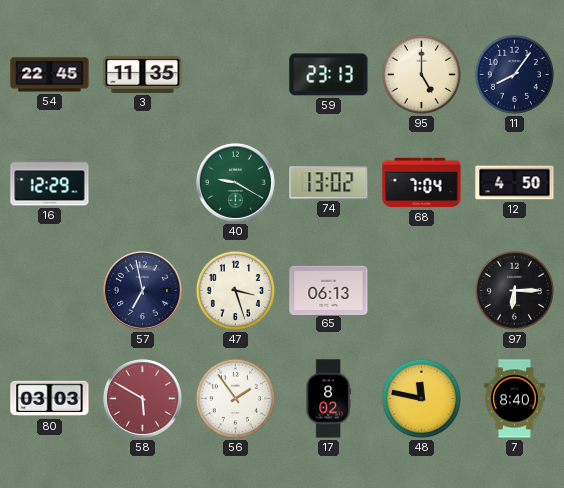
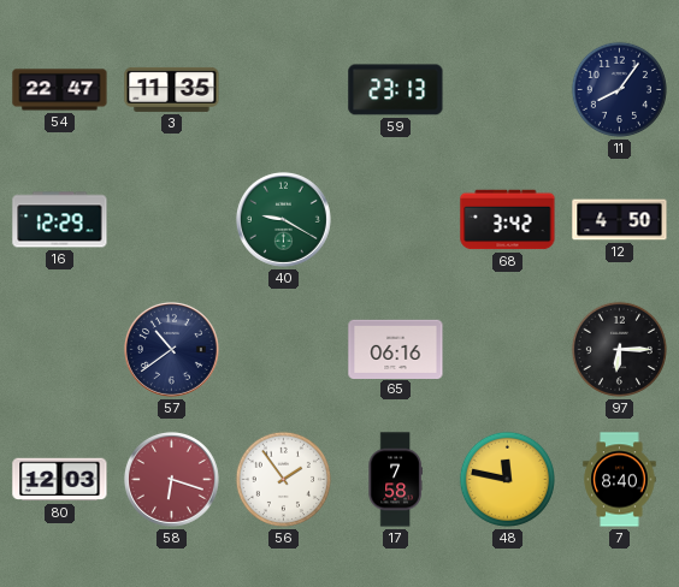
54: 22:45 -> 22:47
95: 5:00 -> none
74: 13:02 -> none
68: 7:04 -> 3:42
57: 6:58 -> 10:39
47: 3:27 -> none
65: 06:13 -> 06:16
80: 03:03 -> 12:03
58: 5:50 -> 6:18
17: 8:02 -> 7:58
